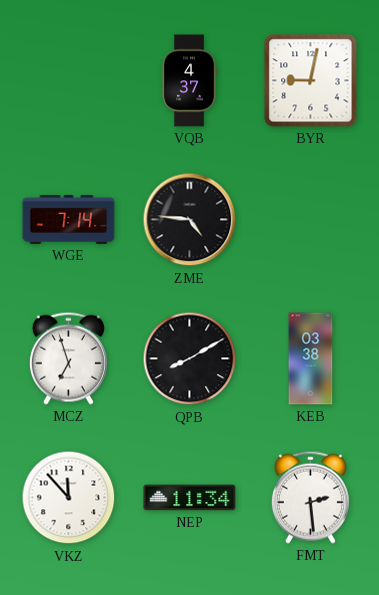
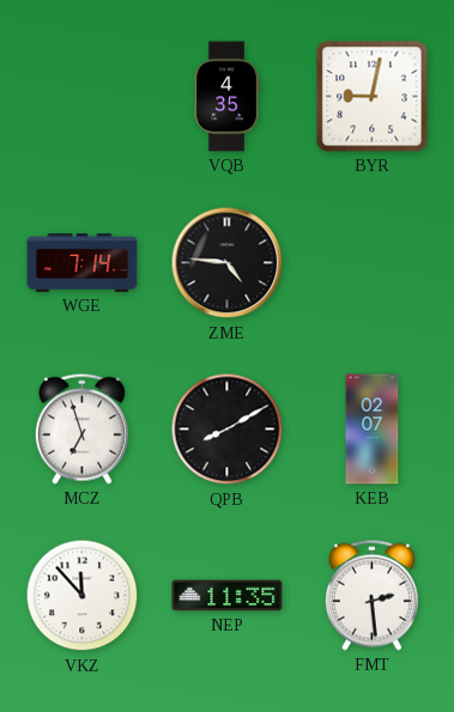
VQB: 4:37 -> 4:35
KEB: 03:38 -> 02:07
NEP: 11:34 -> 11:35
